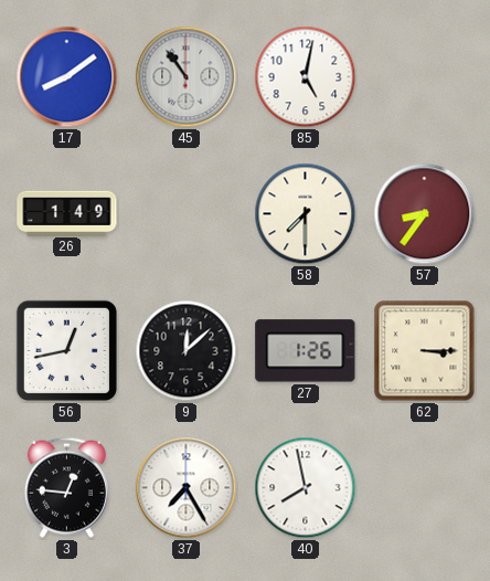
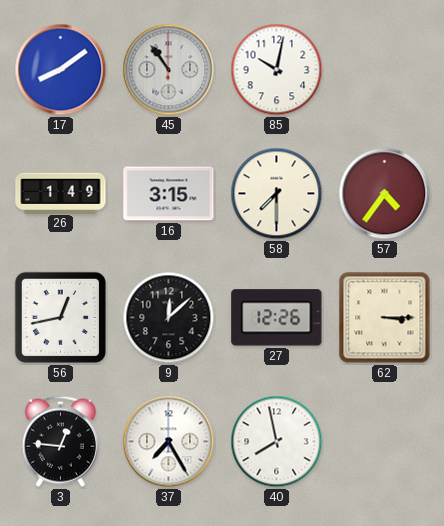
85: 5:02 -> 10:02
16: none -> 3:15
57: 8:36 -> 4:36
27: 1:26 -> 12:26
